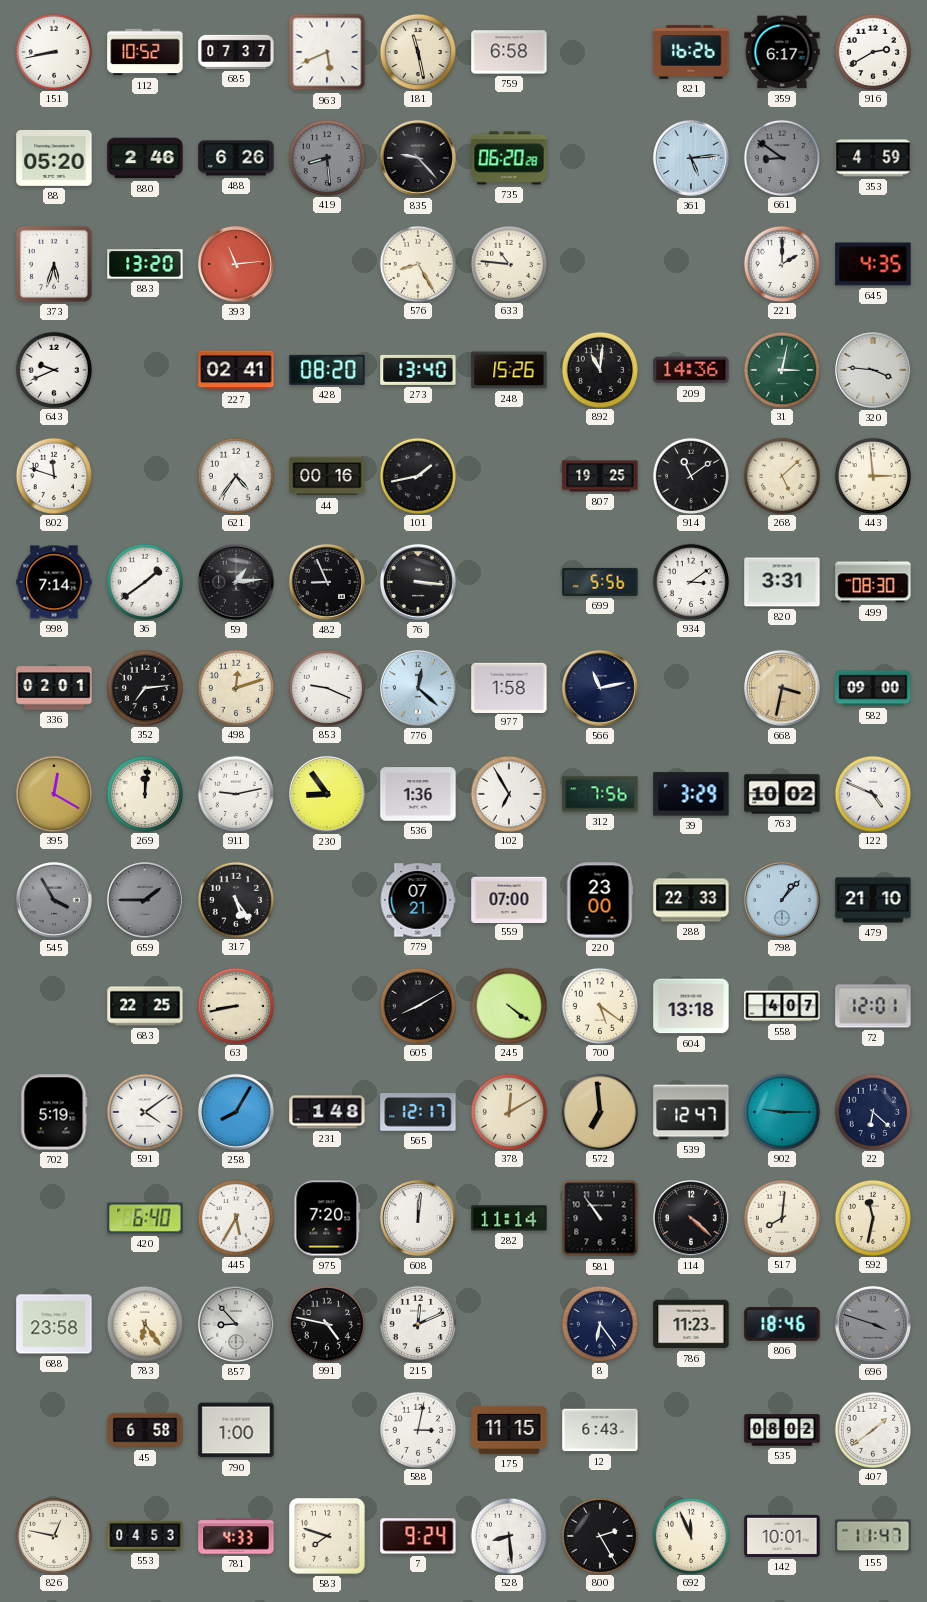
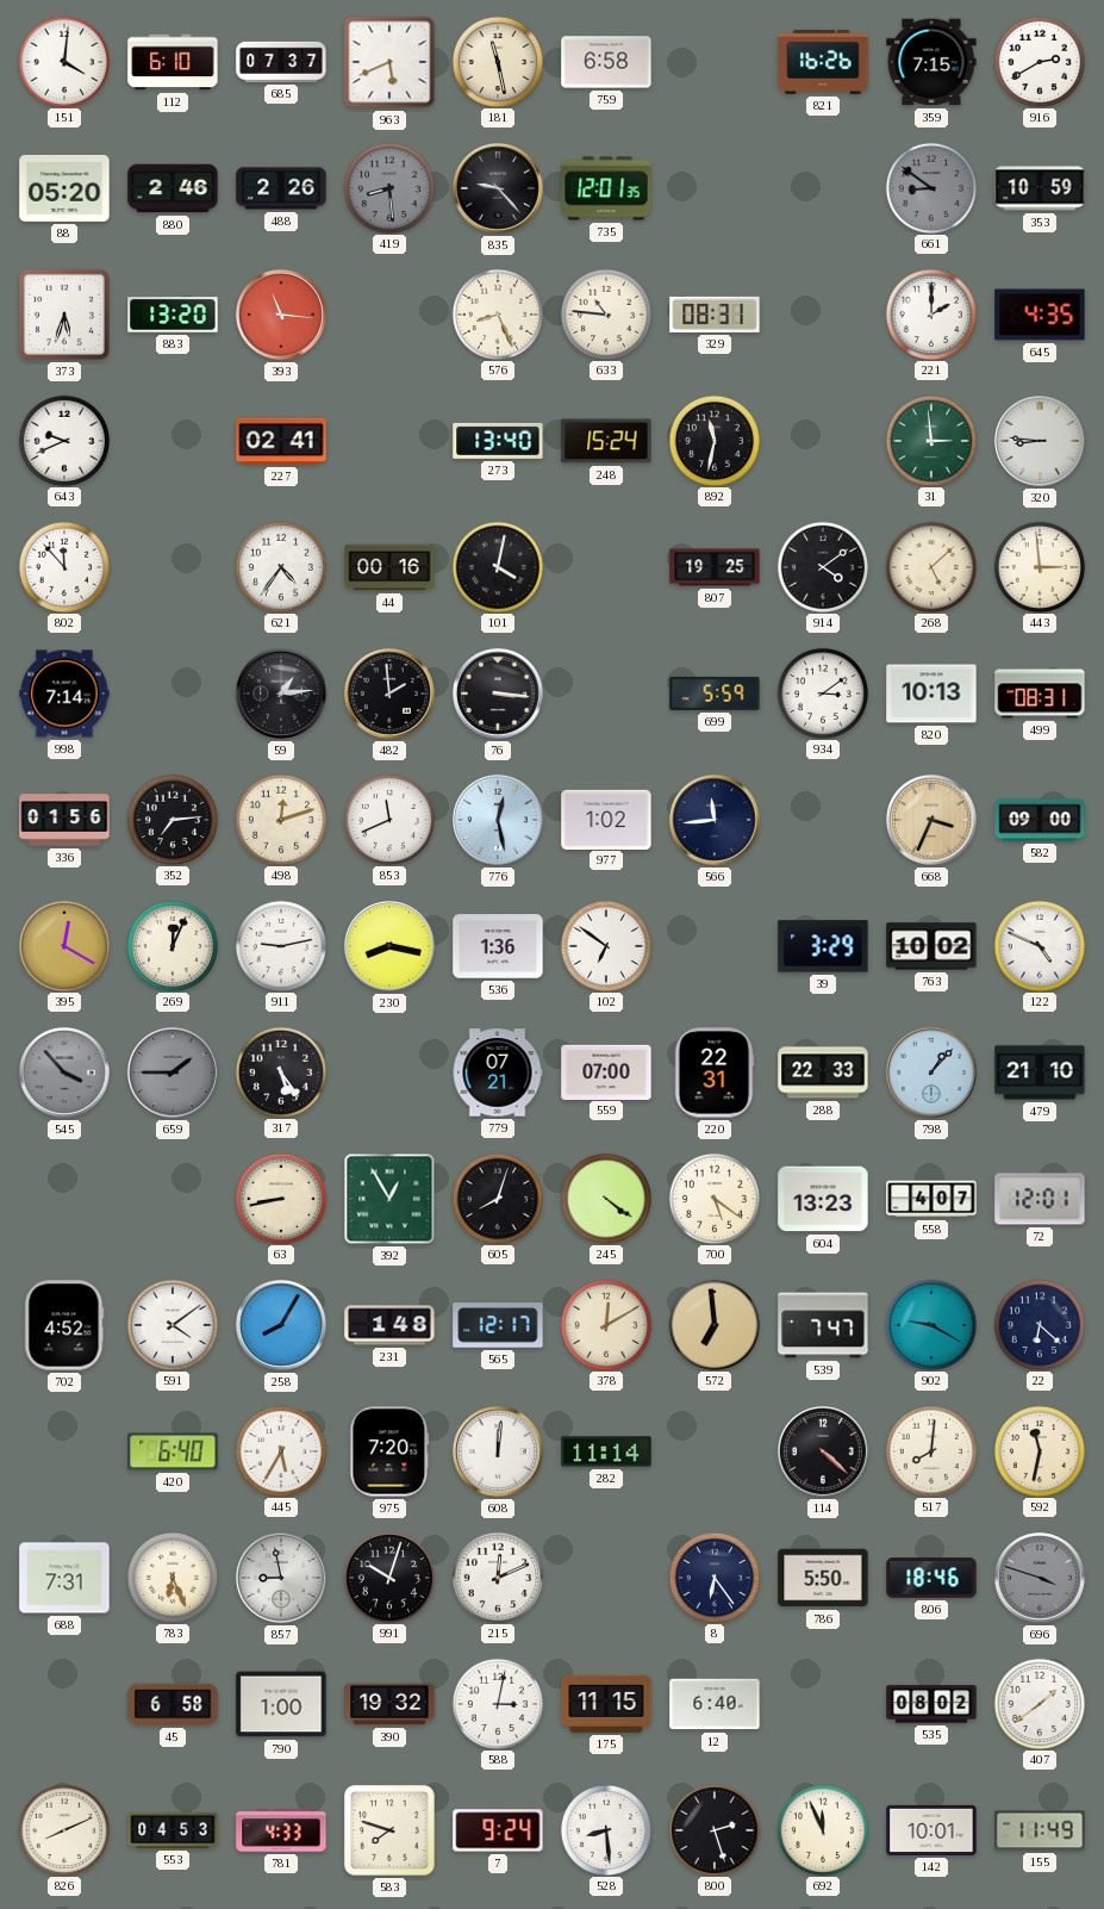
151: 8:43 -> 4:01
112: 10:52 -> 6:10
359: 6:17 -> 7:15
488: 6:26 -> 2:26
735: 06:20 -> 12:01
361: 5:14 -> none
353: 4:59 -> 10:59
393: 11:14 -> 11:16
576: 8:25 -> 8:26
329: none -> 08:31
428: 08:20 -> none
248: 15:26 -> 15:24
892: 11:01 -> 11:32
209: 14:36 -> none
31: 3:02 -> 2:59
320: 3:46 -> 8:46
802: 11:48 -> 11:53
101: 1:43 -> 4:02
914: 11:09 -> 4:09
36: 1:39 -> none
482: 8:56 -> 1:59
699: 5:56 -> 5:59
820: 3:31 -> 10:13
499: 08:30 -> 08:31
336: 02:01 -> 01:56
853: 9:19 -> 11:41
776: 12:22 -> 12:28
977: 1:58 -> 1:02
566: 11:13 -> 11:44
668: 3:32 -> 3:34
269: 12:01 -> 12:04
230: 8:54 -> 8:17
102: 6:55 -> 6:51
312: 7:56 -> none
545: 3:55 -> 3:53
220: 23:00 -> 22:31
683: 22:25 -> none
392: none -> 12:55
605: 8:10 -> 8:03
604: 13:18 -> 13:23
702: 5:19 -> 4:52
539: 12:47 -> 7:47
902: 9:15 -> 9:20
581: 10:54 -> none
688: 23:58 -> 7:31
783: 6:24 -> 6:26
857: 8:53 -> 8:58
991: 4:47 -> 10:03
786: 11:23 -> 5:50
390: none -> 19:32
12: 6:43 -> 6:40
826: 12:47 -> 8:11
800: 2:25 -> 2:27
155: 11:47 -> 11:49
